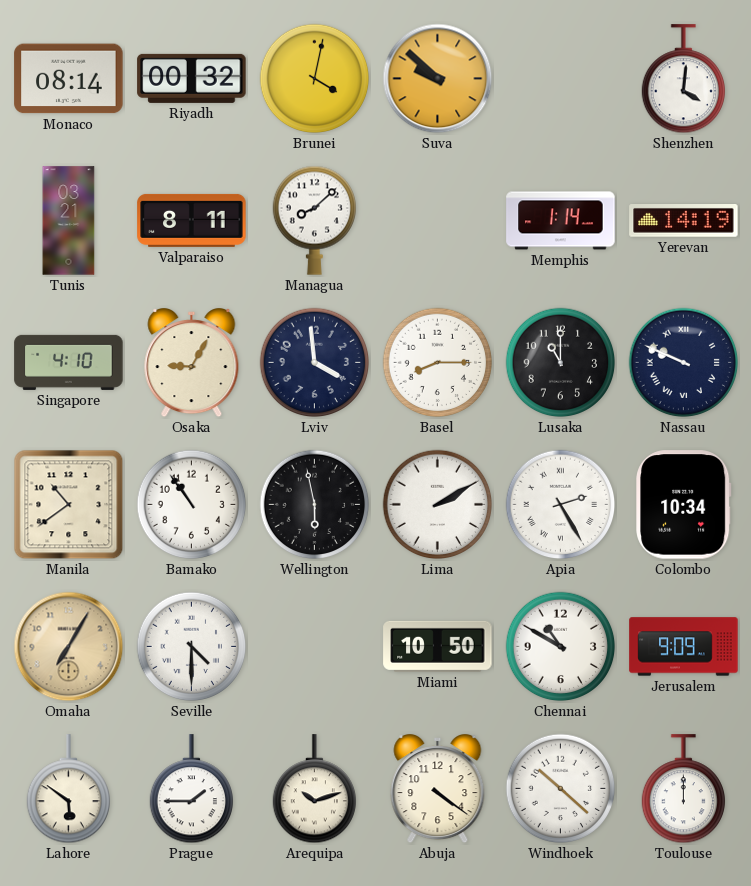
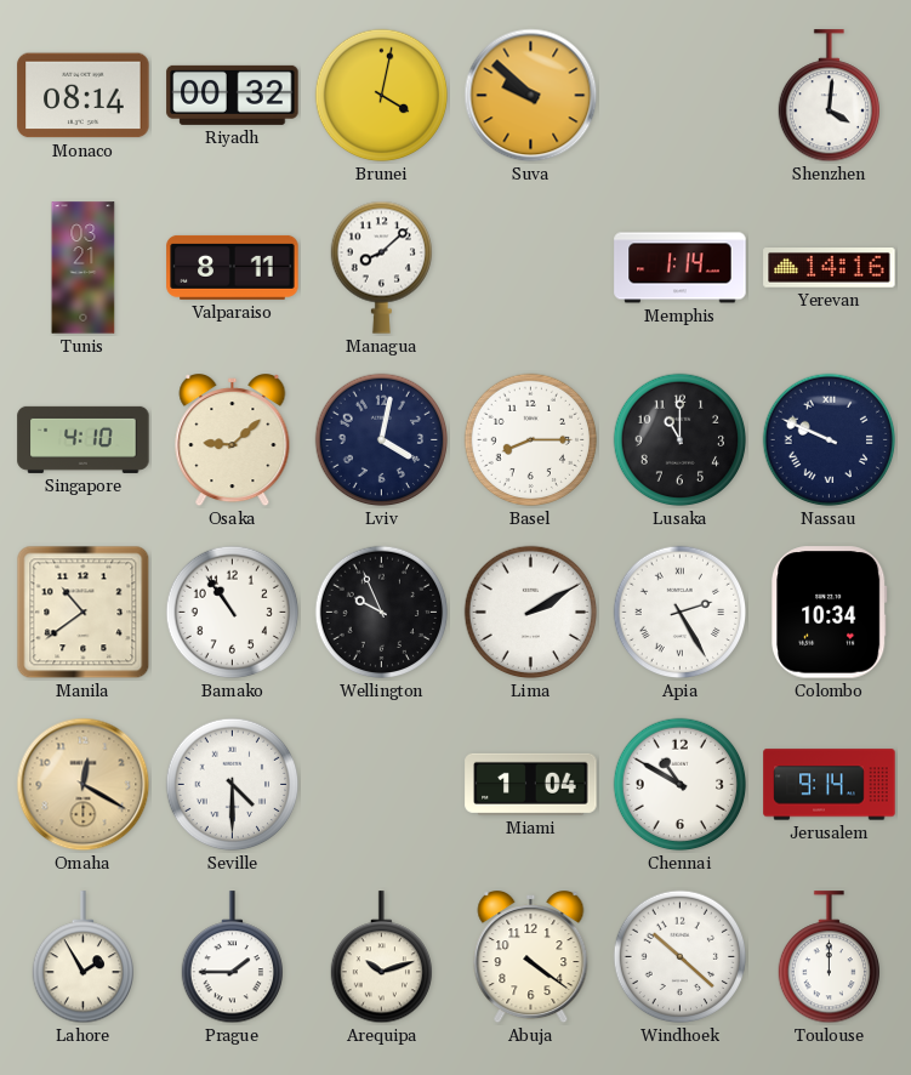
Yerevan: 14:19 -> 14:16
Osaka: 9:05 -> 9:08
Lviv: 3:59 -> 4:02
Wellington: 5:58 -> 9:56
Omaha: 7:05 -> 12:20
Miami: 10:50 -> 1:04
Jerusalem: 9:09 -> 9:14
Lahore: 5:51 -> 1:55
